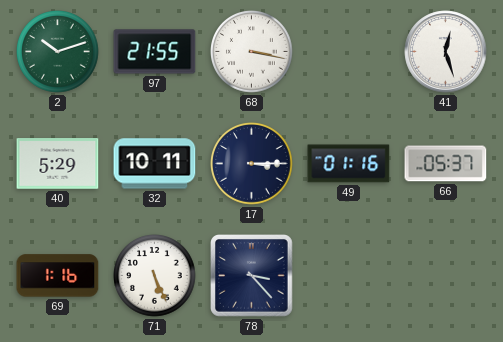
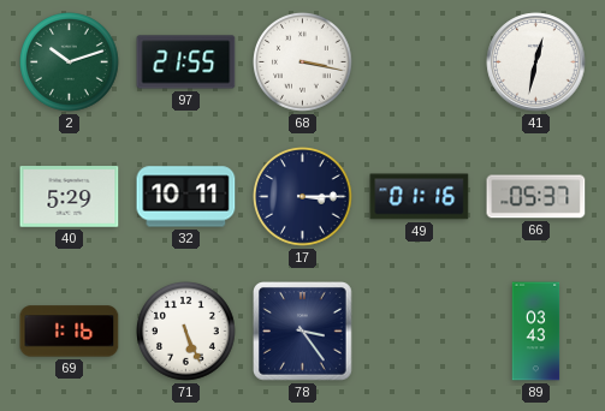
41: 12:27 -> 12:32
78: 3:23 -> 3:24
89: none -> 03:43
